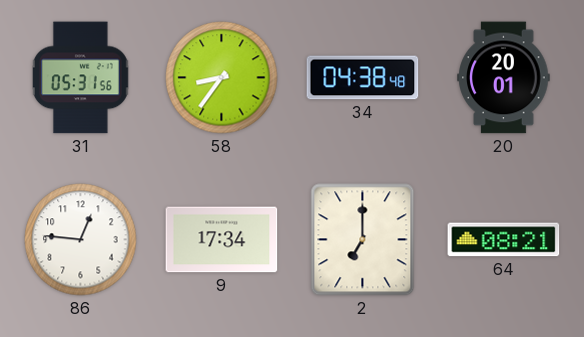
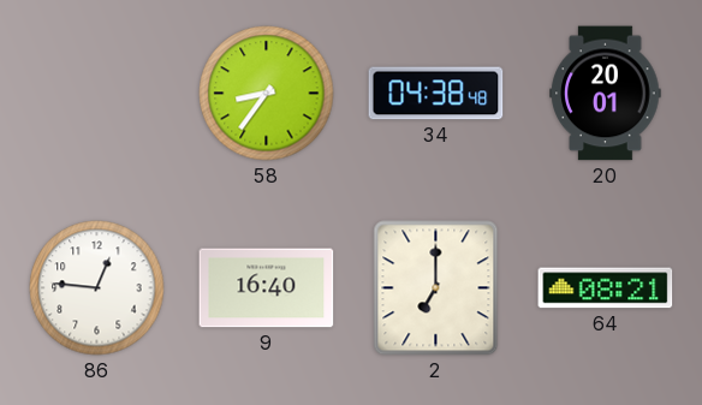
31: 05:31 -> none
9: 17:34 -> 16:40
